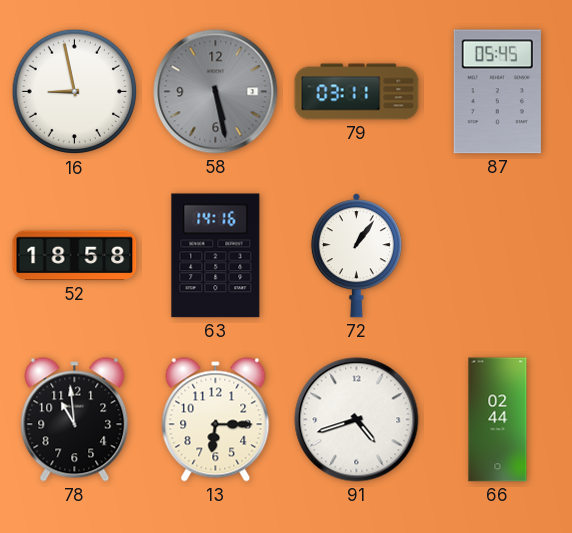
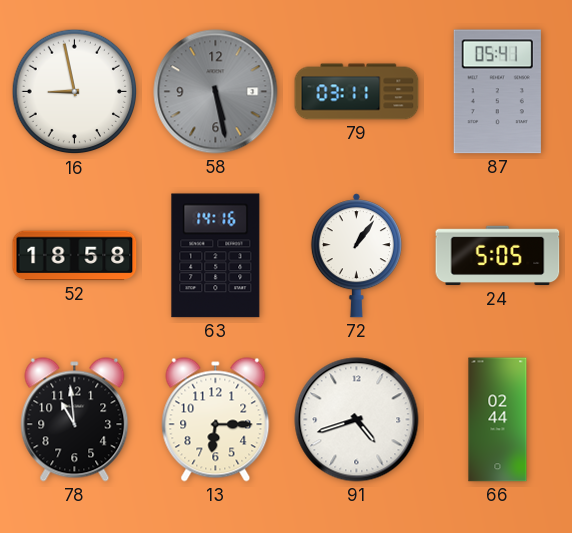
87: 05:45 -> 05:41
24: none -> 5:05
